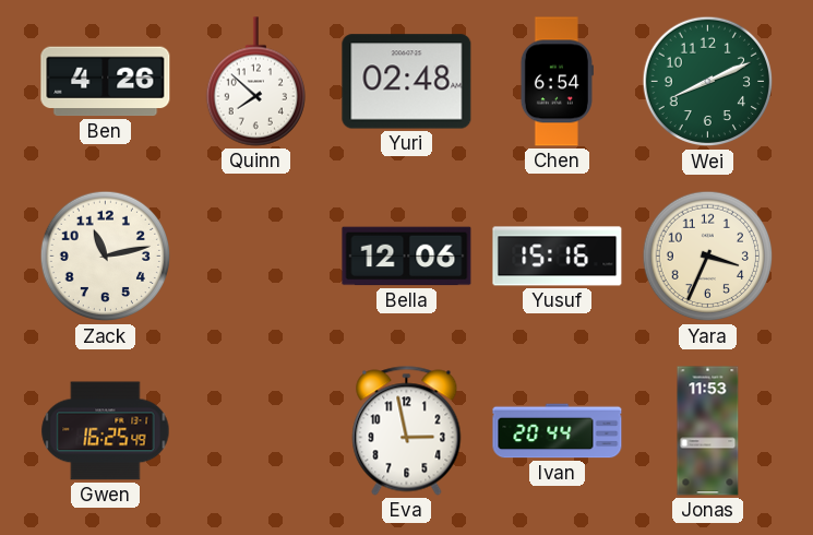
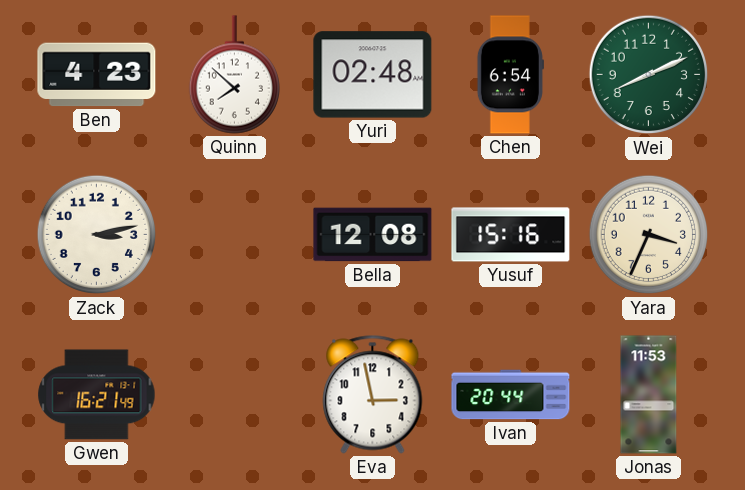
Ben: 4:26 -> 4:23
Zack: 11:13 -> 3:13
Bella: 12:06 -> 12:08
Gwen: 16:25 -> 16:21
